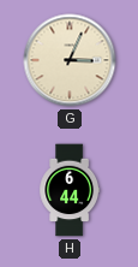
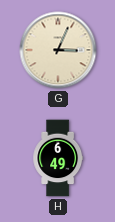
H: 6:44 -> 6:49
